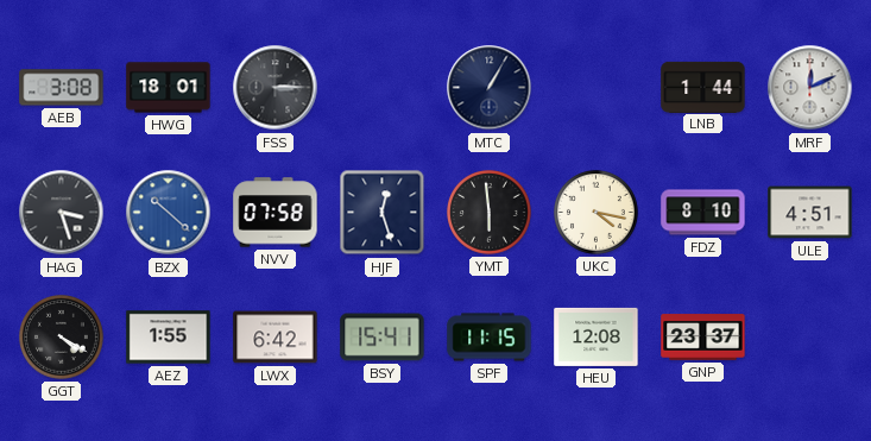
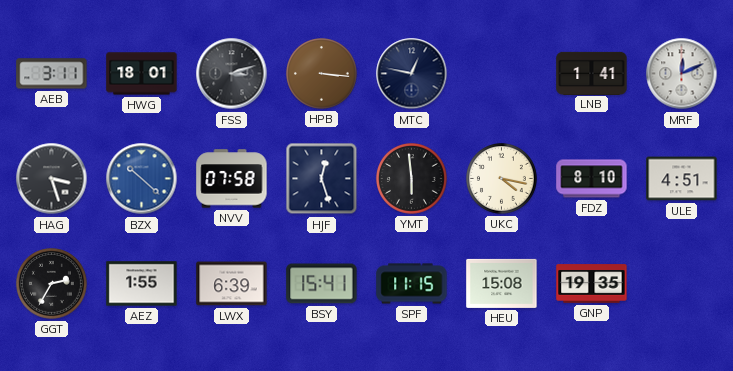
AEB: 3:08 -> 3:11
FSS: 3:15 -> 3:12
HPB: none -> 3:16
MTC: 1:05 -> 12:47
LNB: 1:44 -> 1:41
GGT: 4:20 -> 2:35
LWX: 6:42 -> 6:39
HEU: 12:08 -> 15:08
GNP: 23:37 -> 19:35
